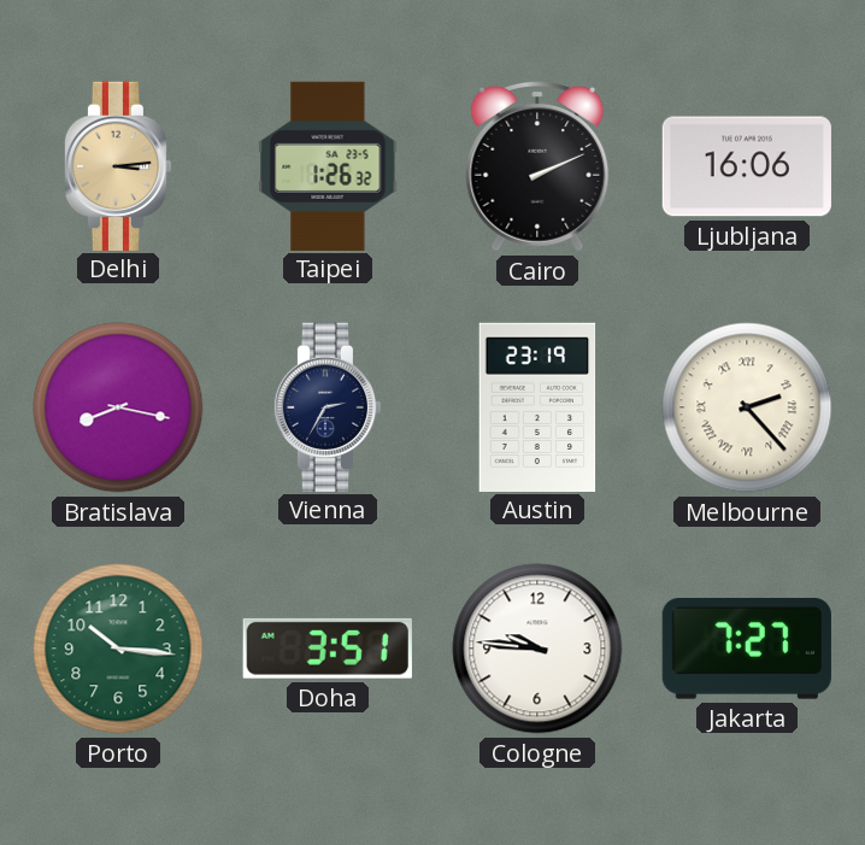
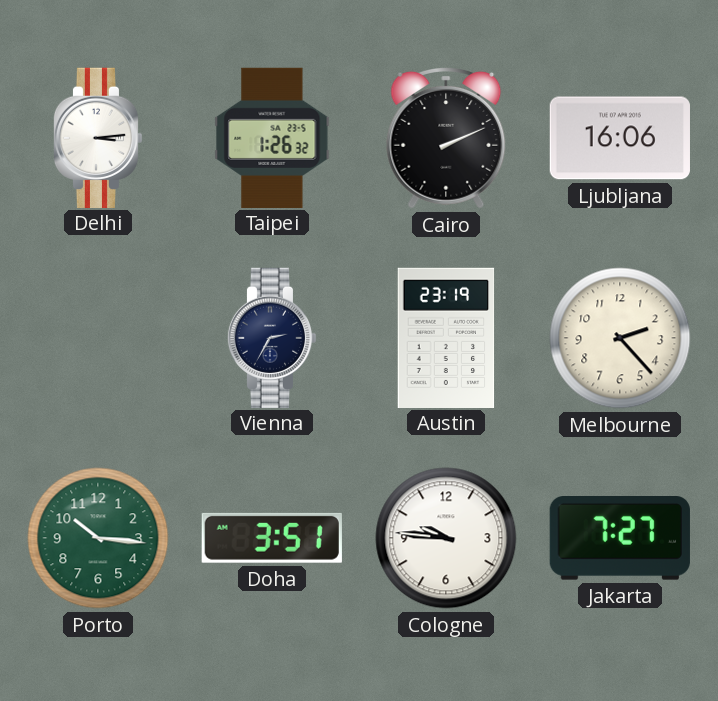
Delhi dial: champagne -> white
Bratislava: 8:17 -> none
Melbourne numerals: Roman -> Arabic
